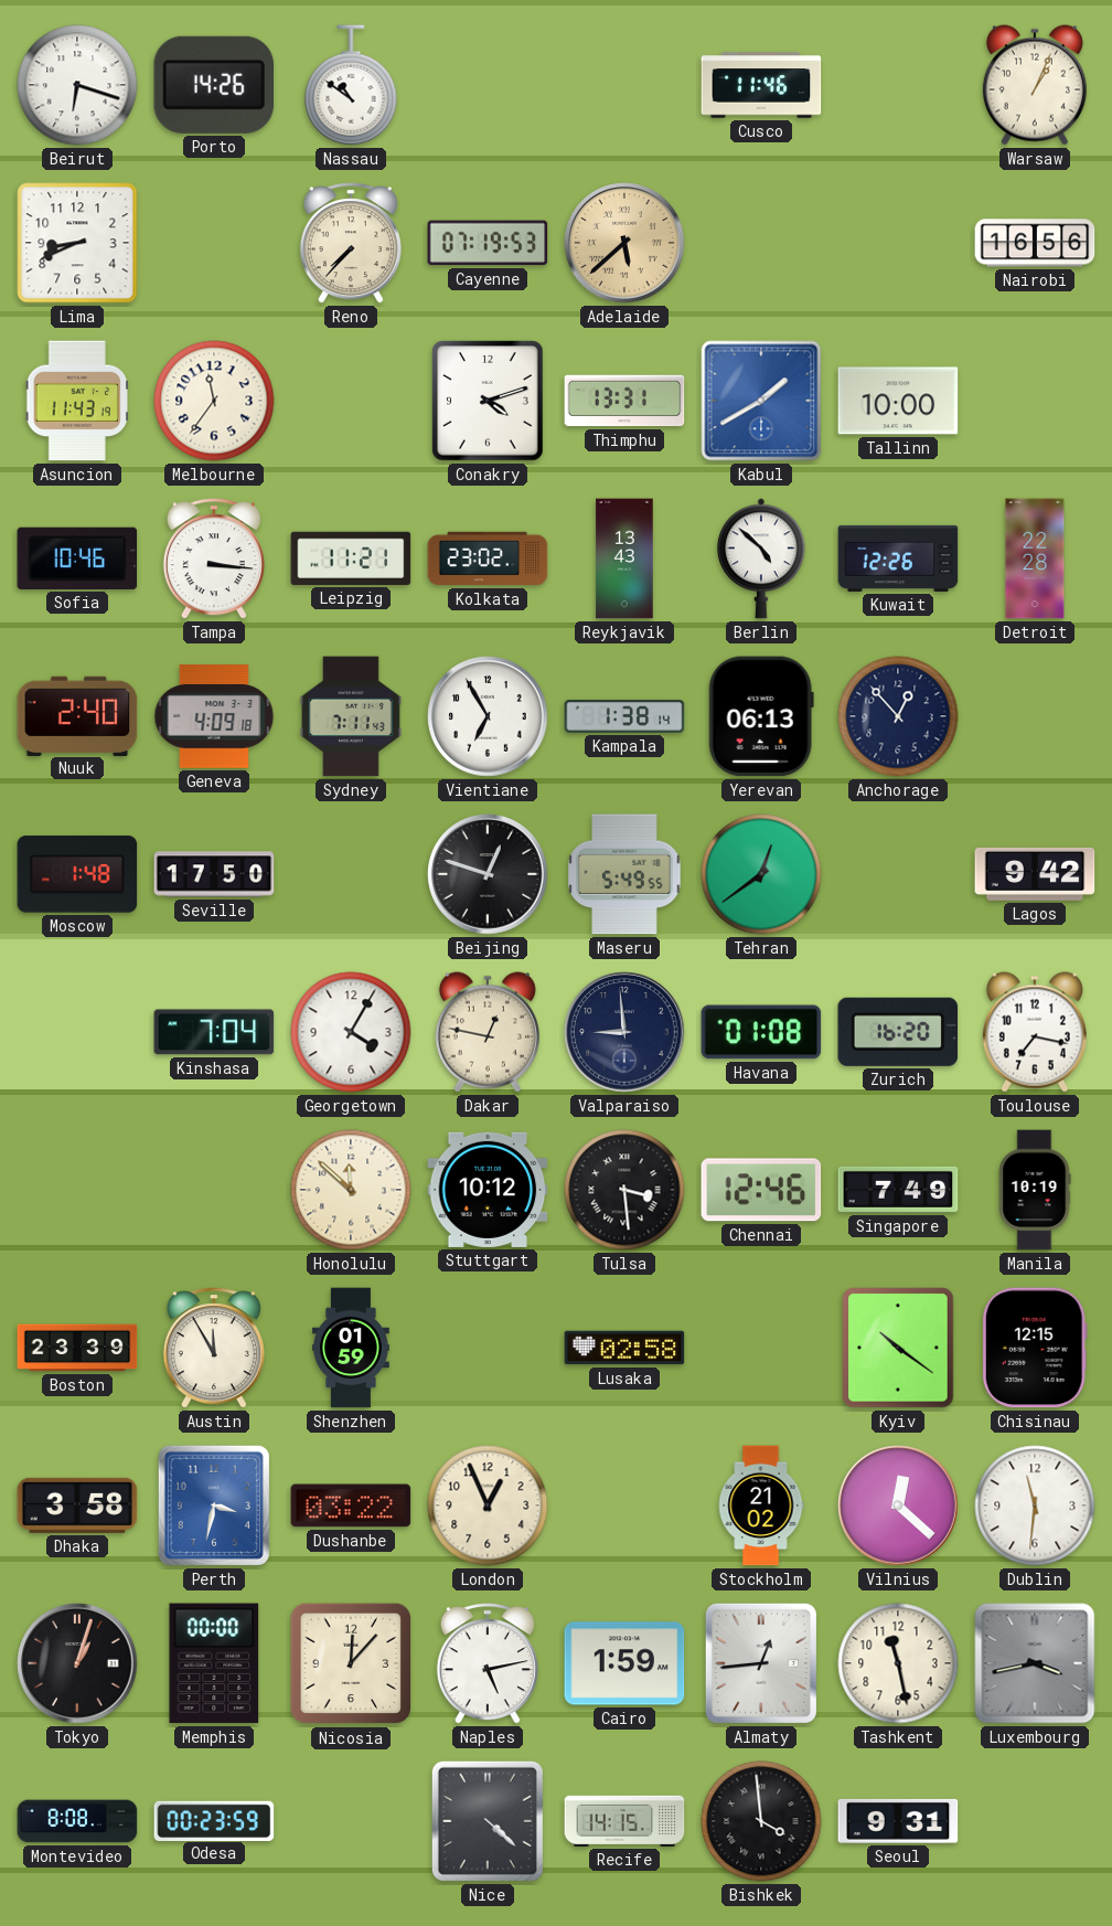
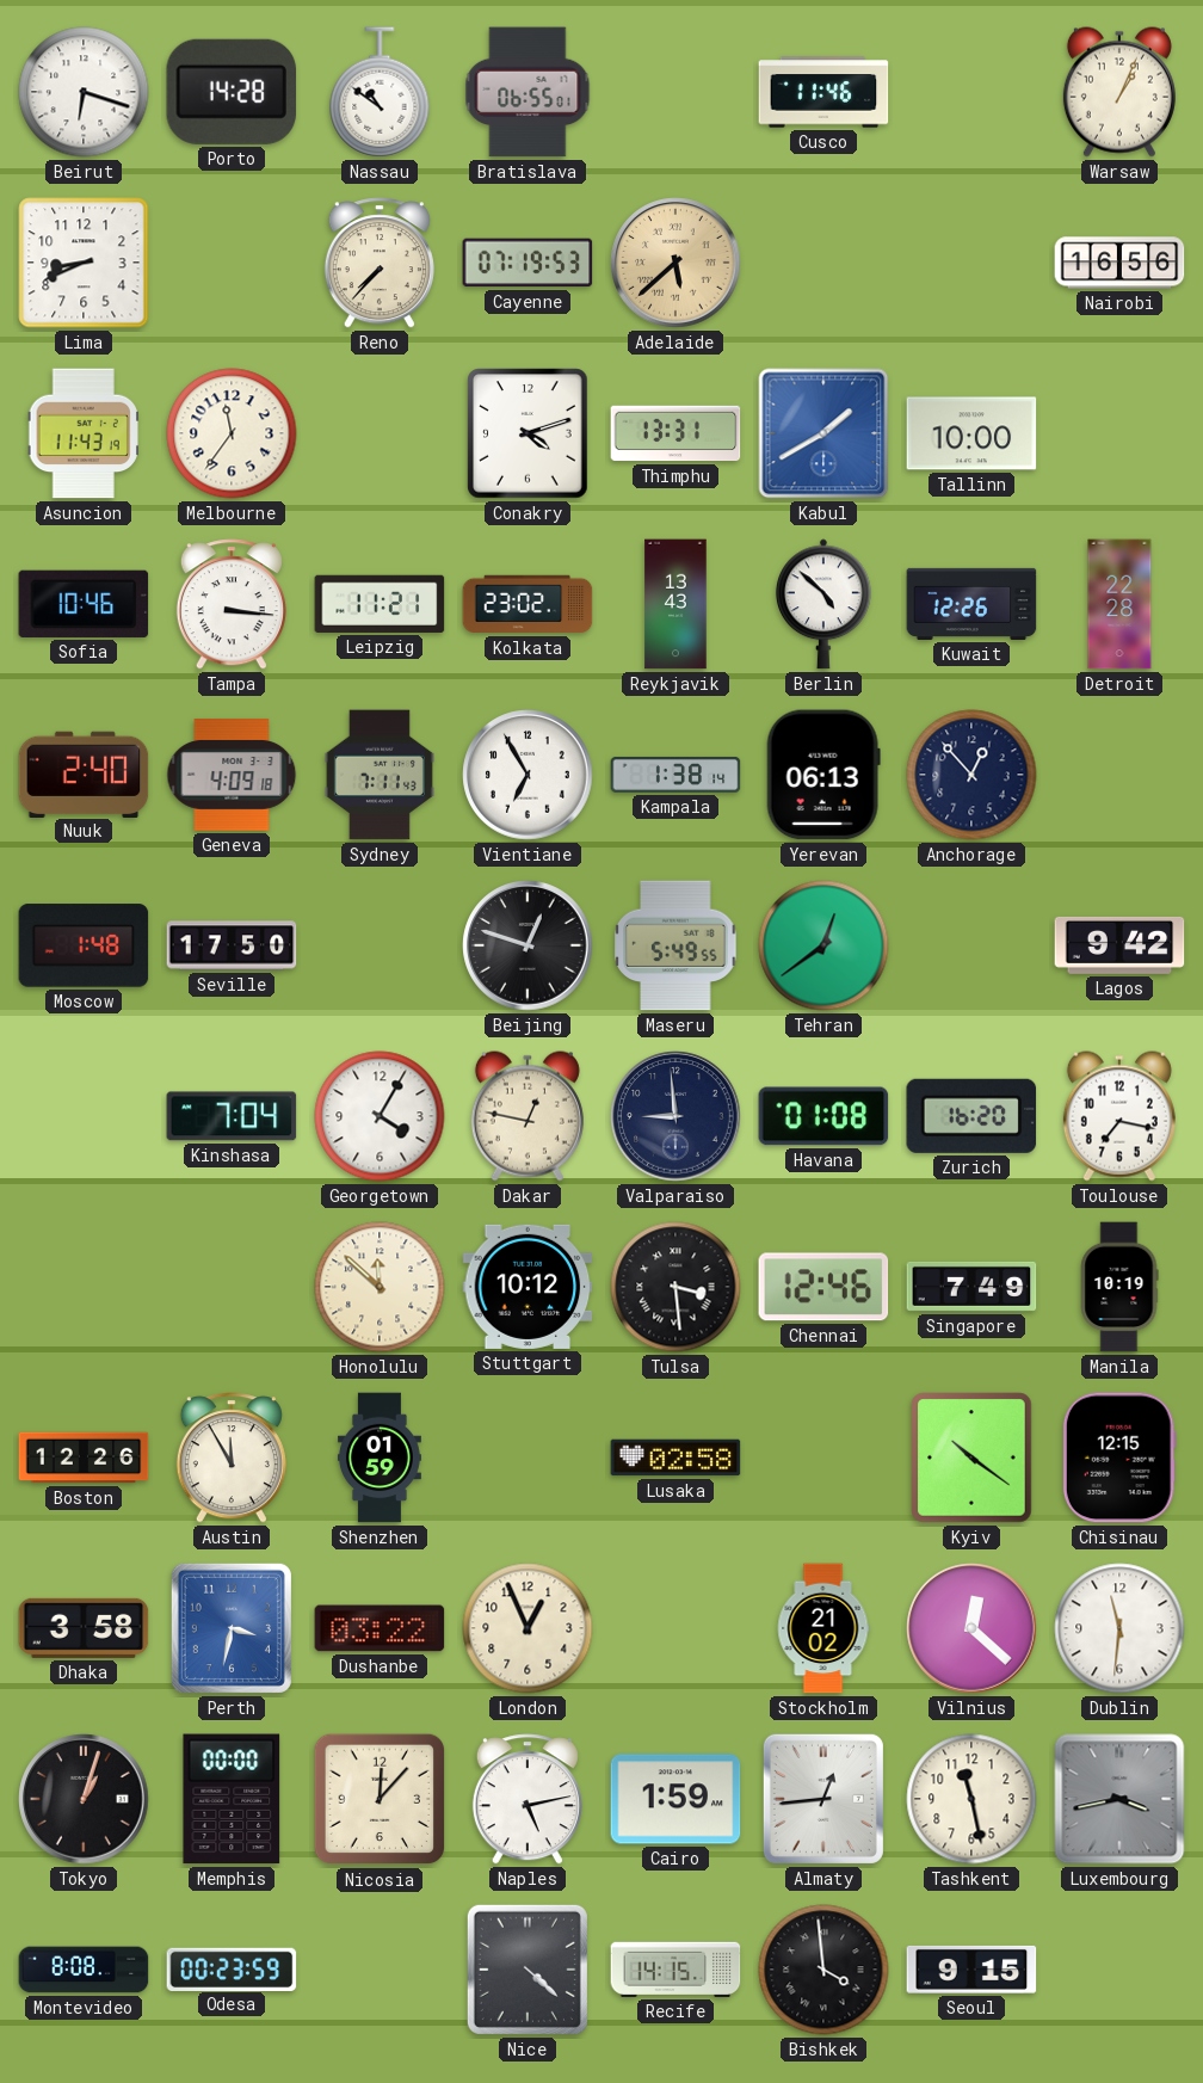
Porto: 14:26 -> 14:28
Bratislava: none -> 06:55
Boston: 23:39 -> 12:26
Seoul: 9:31 -> 9:15
